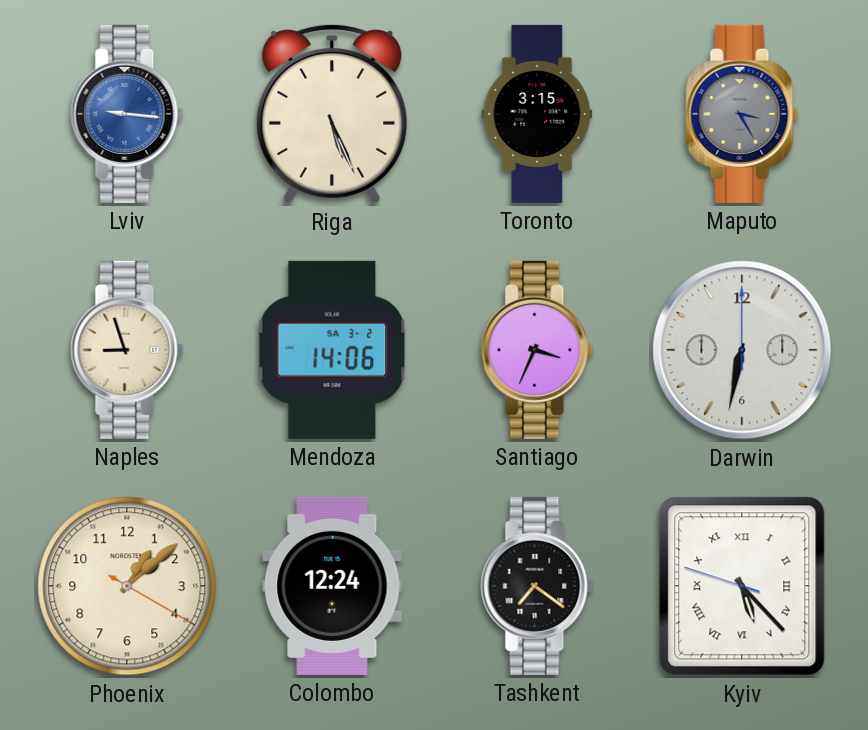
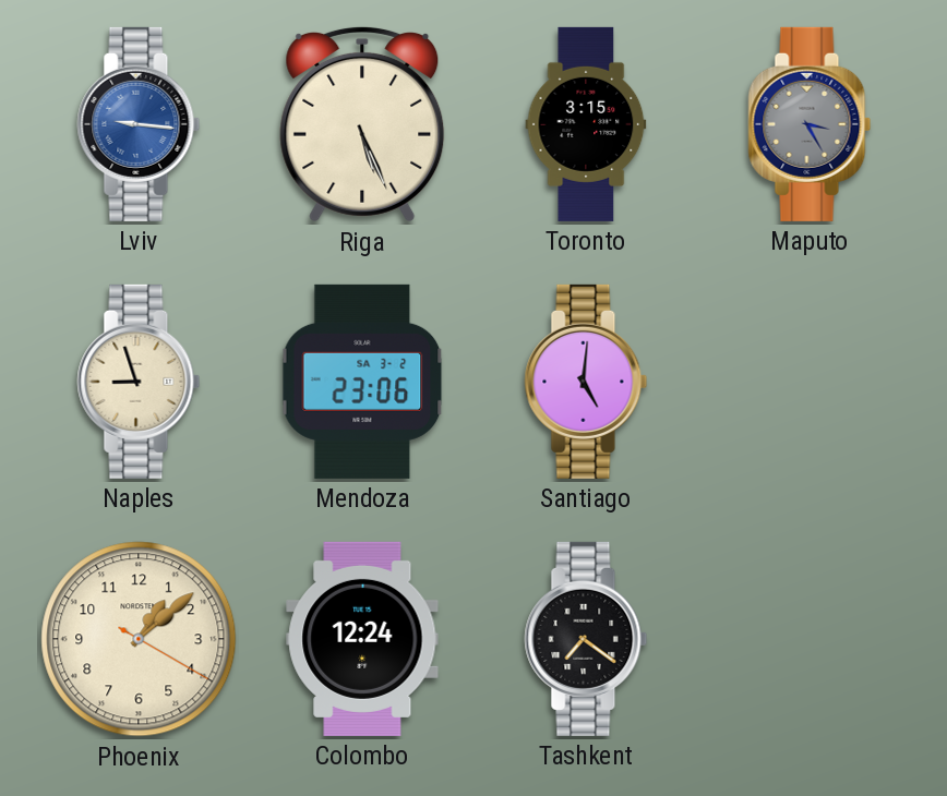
Mendoza: 14:06 -> 23:06
Santiago: 3:34 -> 5:01
Darwin: 6:32 -> none
Kyiv: 5:22 -> none
